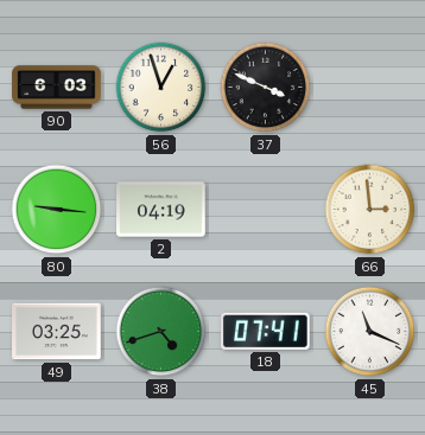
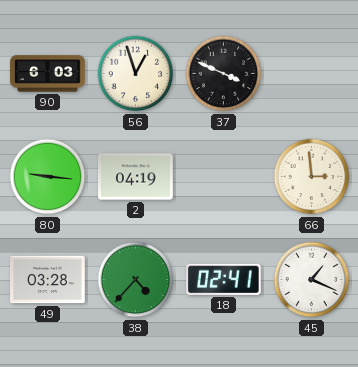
49: 03:25 -> 03:28
38: 4:42 -> 4:37
18: 07:41 -> 02:41
45: 11:19 -> 1:19
